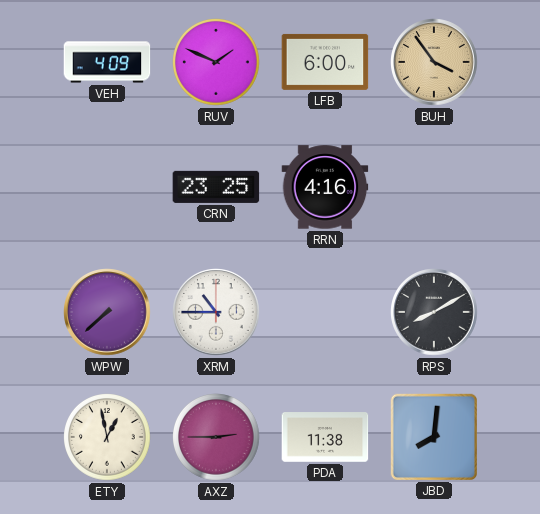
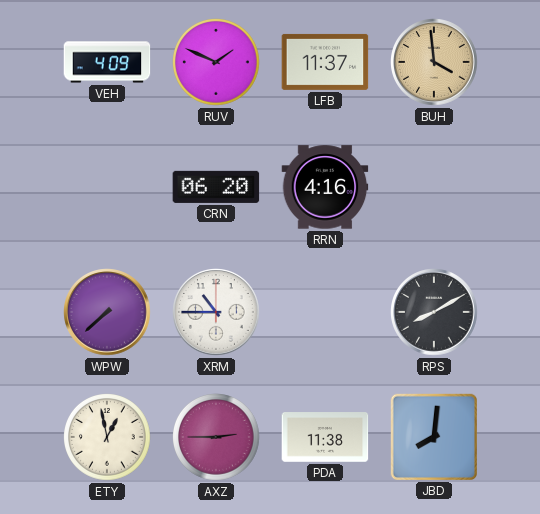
LFB: 6:00 -> 11:37
BUH: 3:54 -> 3:59
CRN: 23:25 -> 06:20
